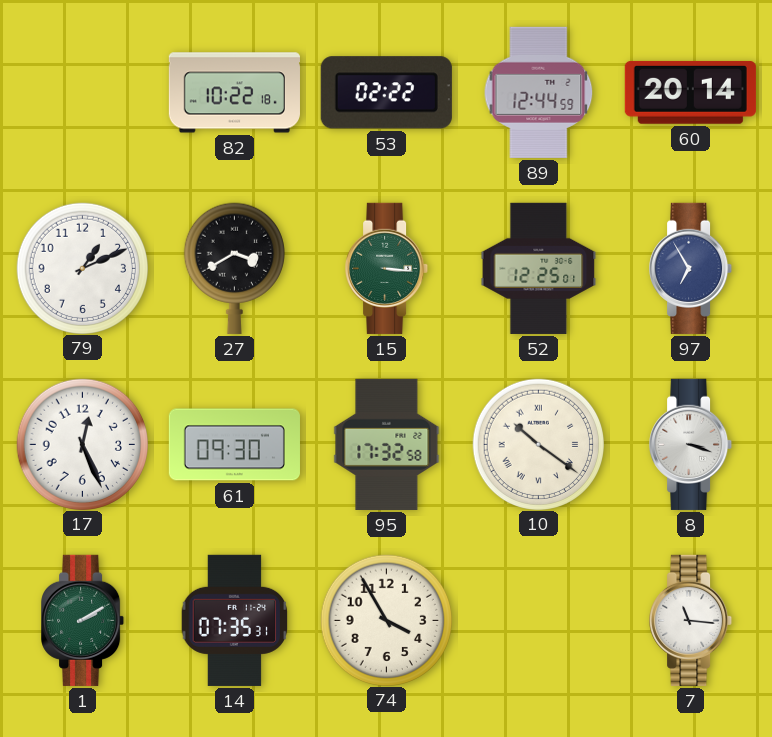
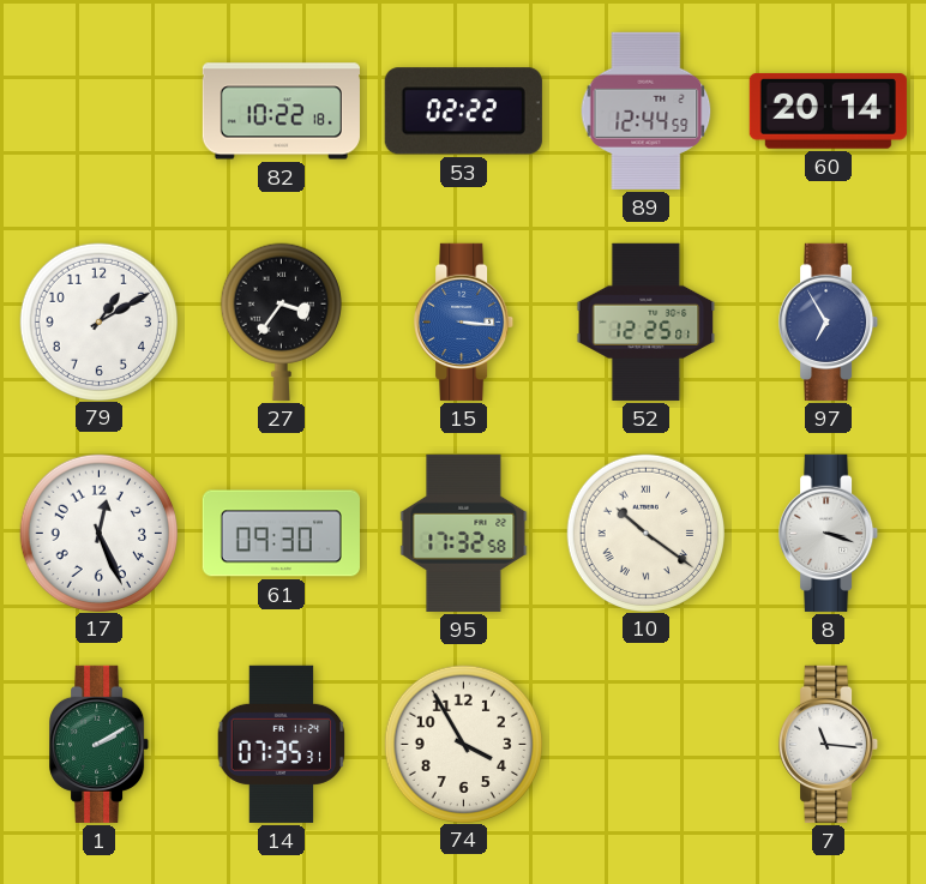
79: 1:11 -> 1:10
27: 3:40 -> 3:36
15 dial: green -> blue
